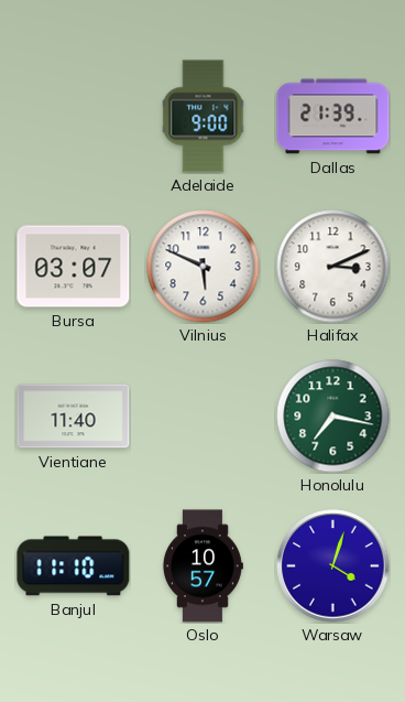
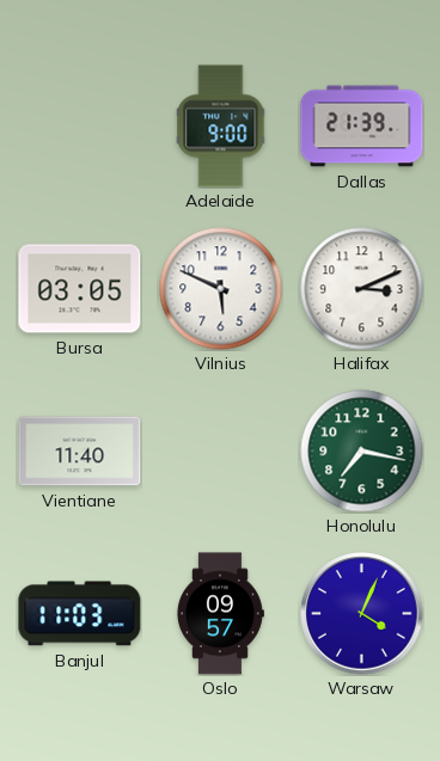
Bursa: 03:07 -> 03:05
Banjul: 11:10 -> 11:03
Oslo: 10:57 -> 09:57
Warsaw: 4:03 -> 4:04
